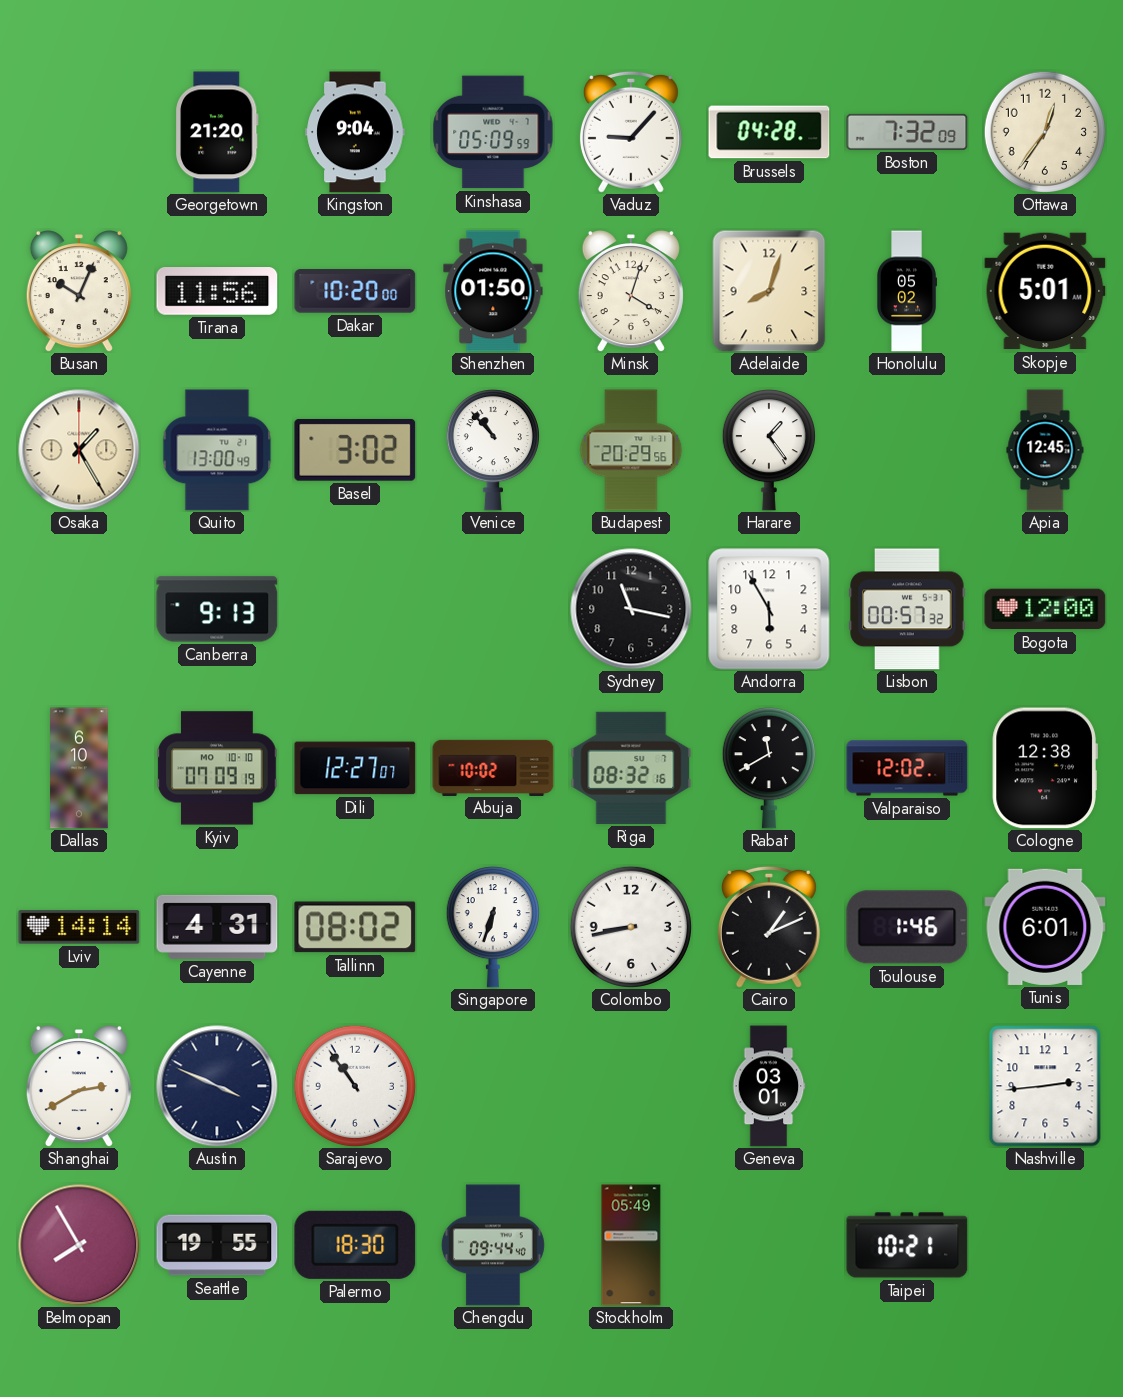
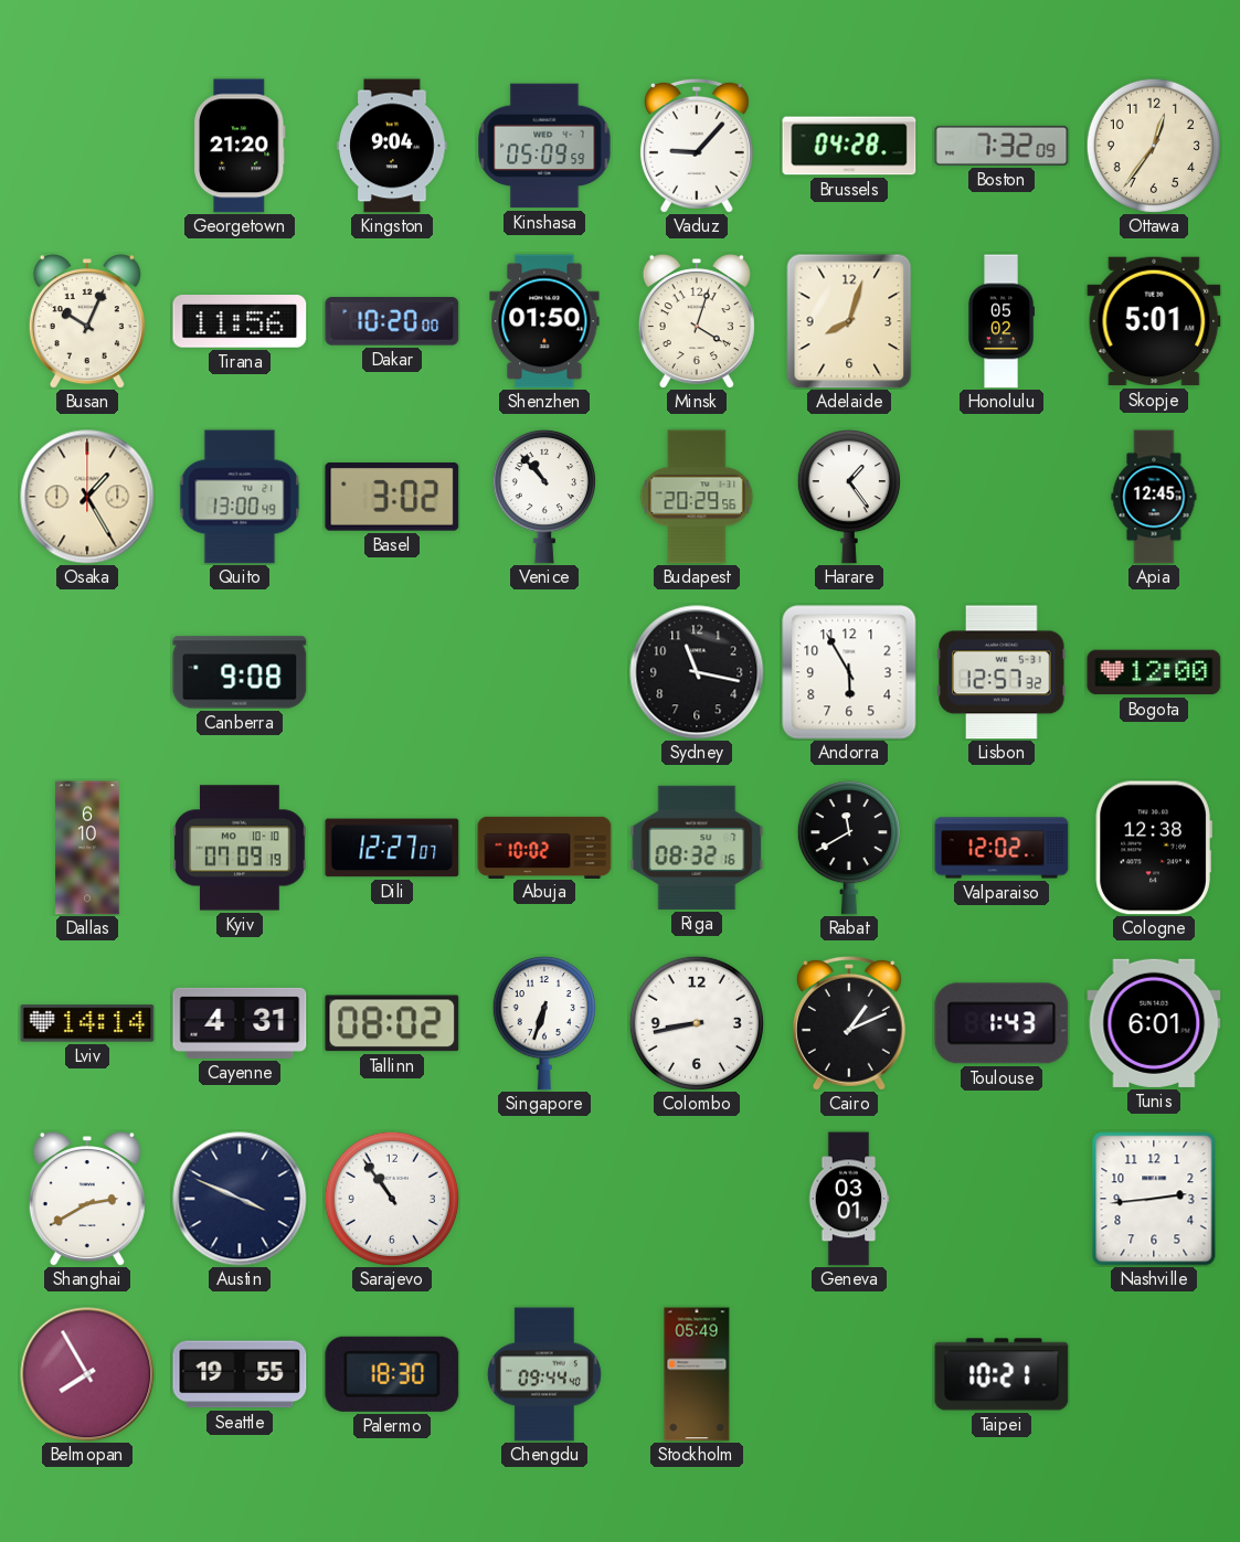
Canberra: 9:13 -> 9:08
Lisbon: 00:57 -> 12:57
Toulouse: 1:46 -> 1:43
